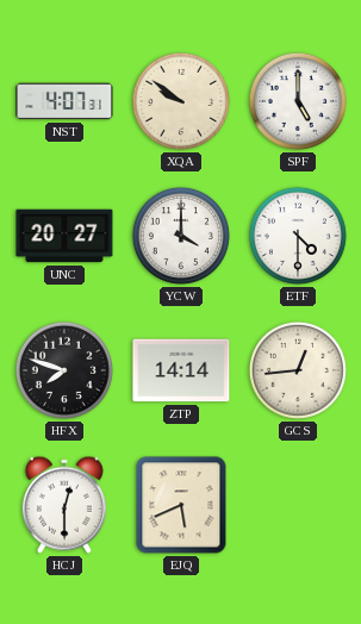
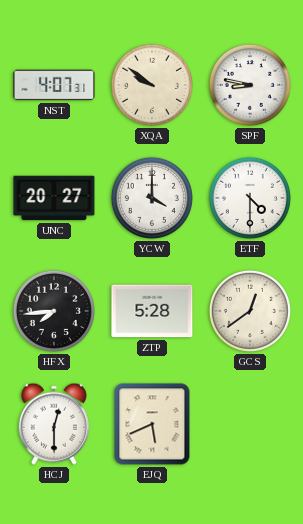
SPF: 5:00 -> 8:47
HFX: 7:48 -> 7:44
ZTP: 14:14 -> 5:28
GCS: 12:44 -> 12:39
